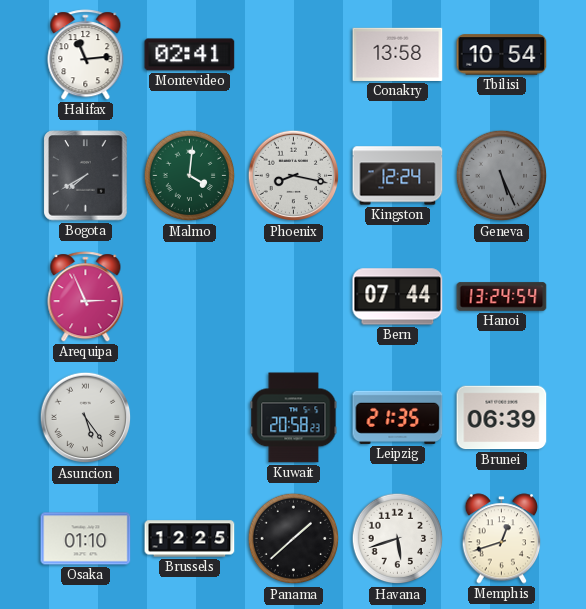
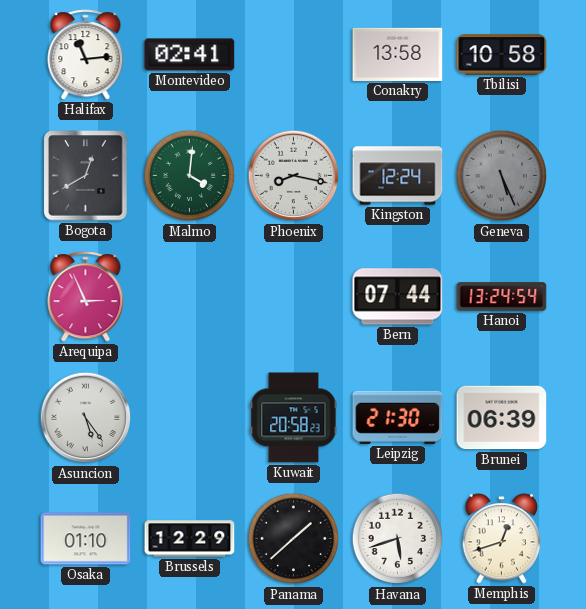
Tbilisi: 10:54 -> 10:58
Bogota: 7:40 -> 12:40
Leipzig: 21:35 -> 21:30
Brussels: 12:25 -> 12:29
